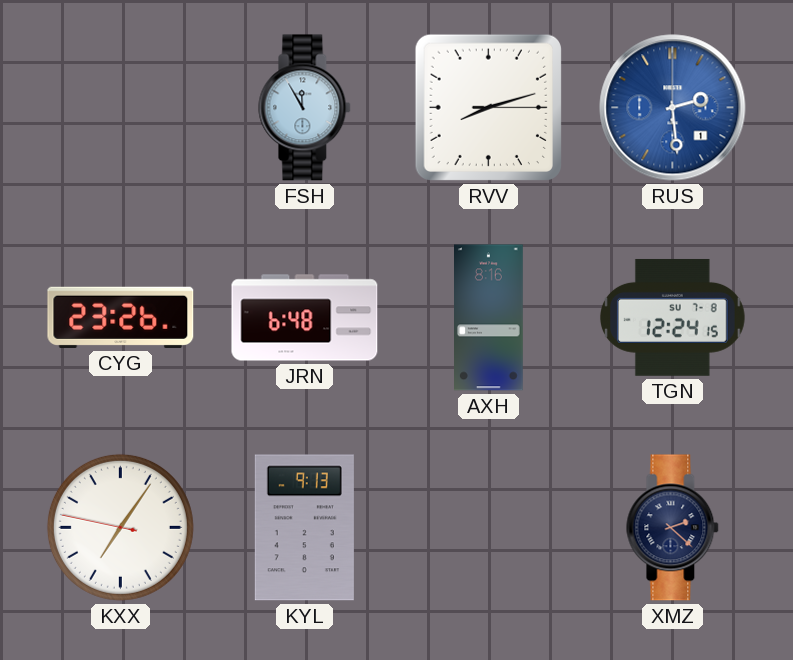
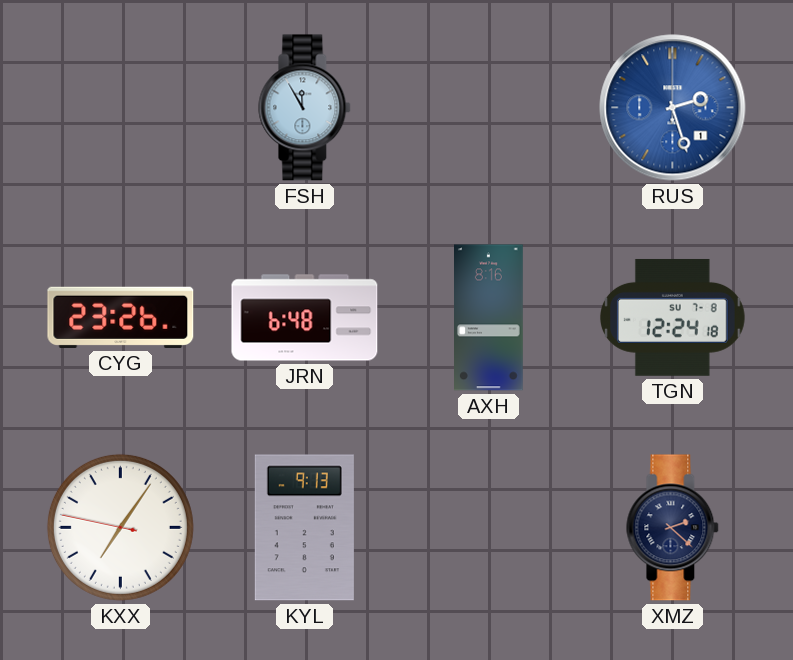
RVV: 8:12 -> none
RUS: 2:29 -> 2:27
TGN: 12:24:15 -> 12:24:18
